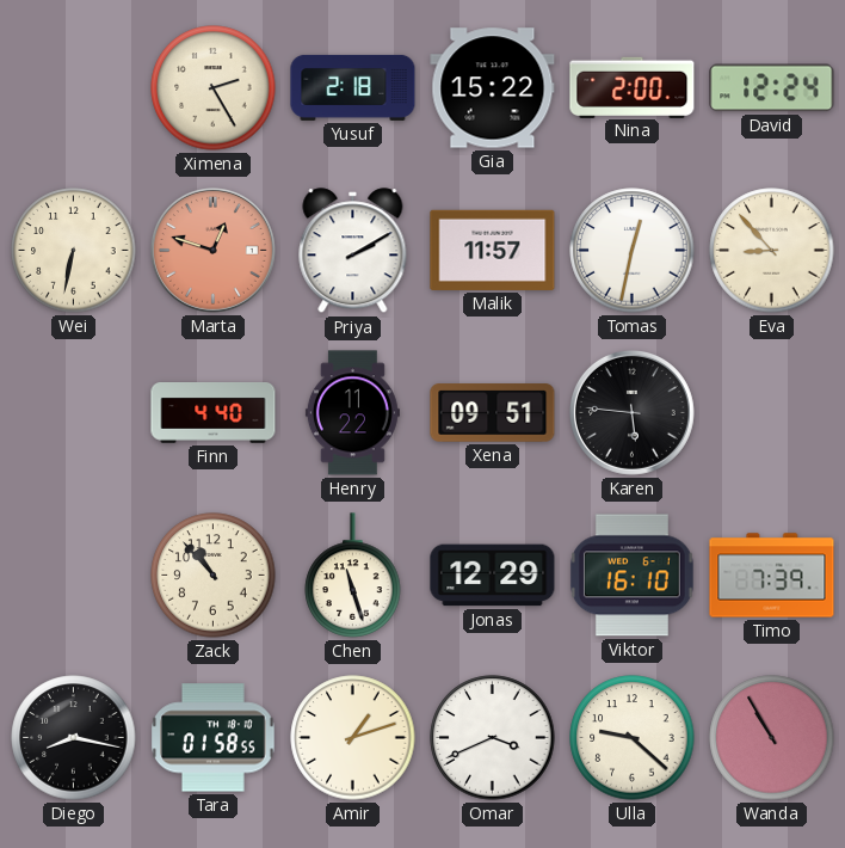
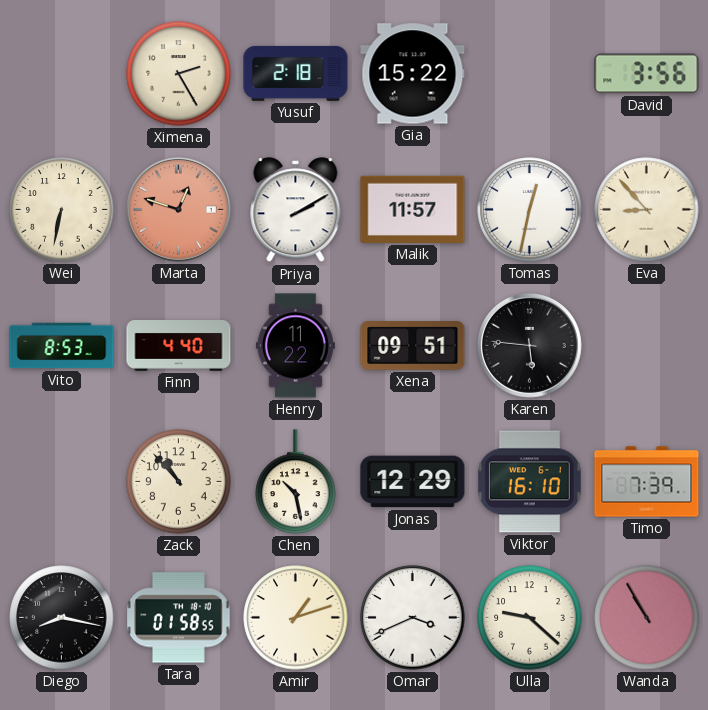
Nina: 2:00 -> none
David: 12:24 -> 3:56
Vito: none -> 8:53
Chen: 11:27 -> 10:28
